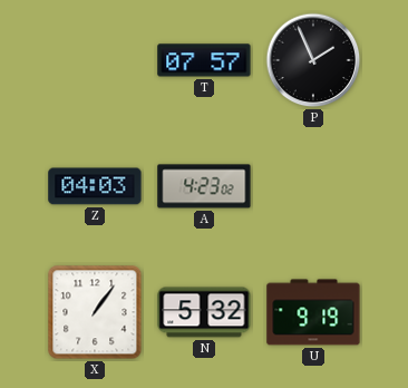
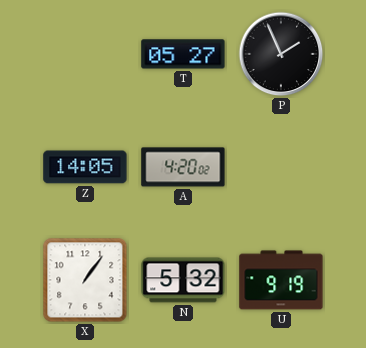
T: 07:57 -> 05:27
Z: 04:03 -> 14:05
A: 4:23 -> 4:20
